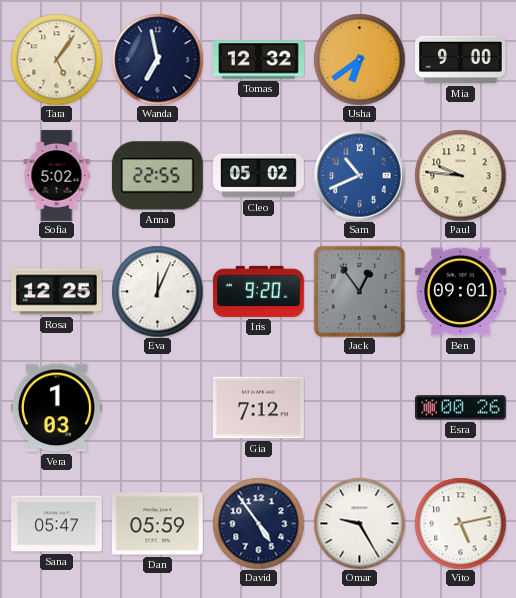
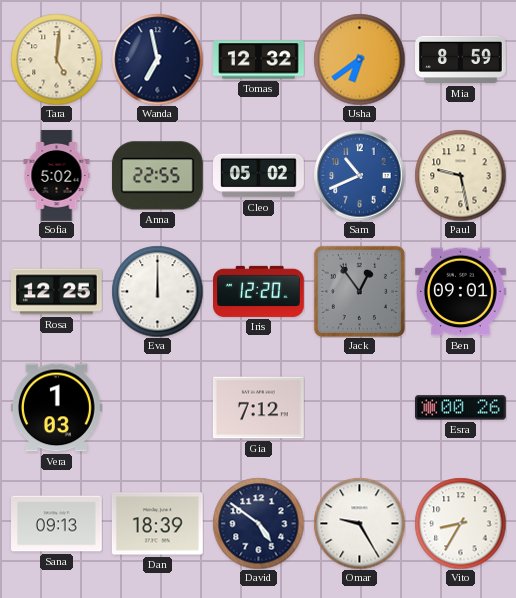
Tara: 5:06 -> 5:01
Mia: 9:00 -> 8:59
Paul: 9:46 -> 9:28
Eva: 12:04 -> 12:00
Iris: 9:20 -> 12:20
Sana: 05:47 -> 09:13
Dan: 05:59 -> 18:39
David: 4:54 -> 4:51
Vito: 5:13 -> 8:35
